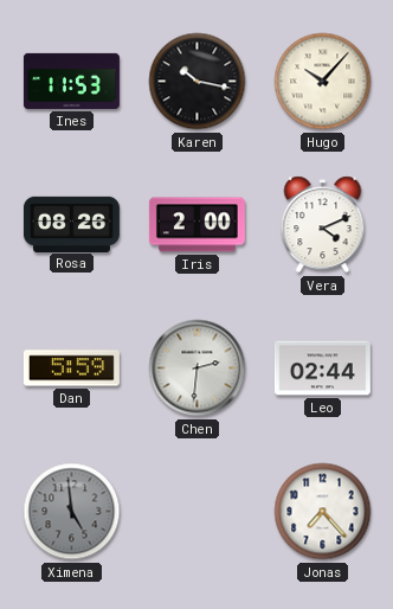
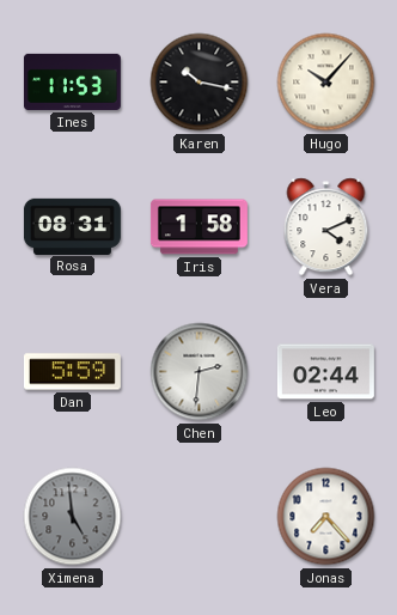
Rosa: 08:26 -> 08:31
Iris: 2:00 -> 1:58
